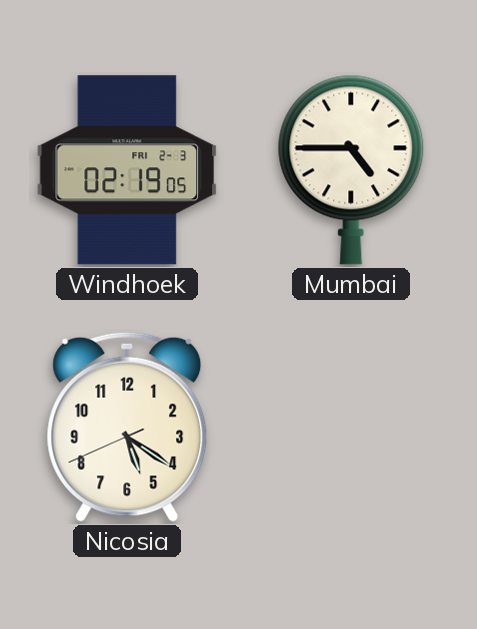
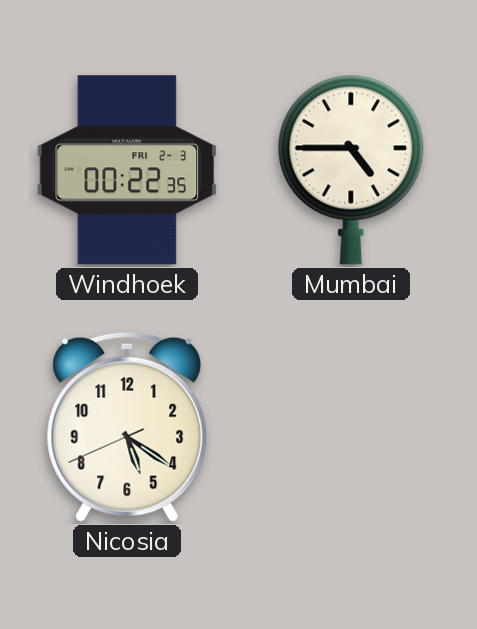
Windhoek: 02:19 -> 00:22
